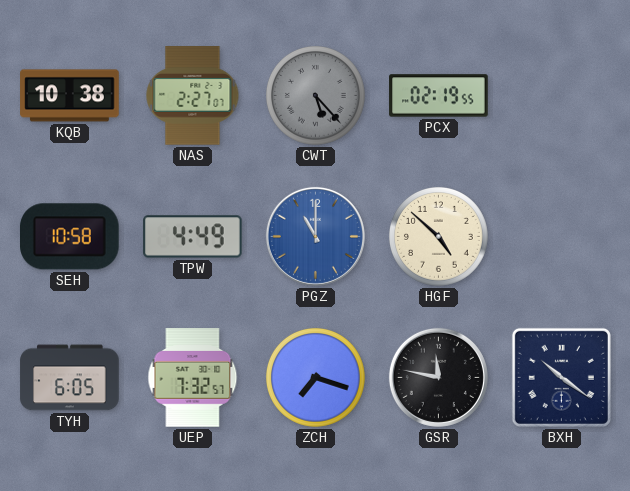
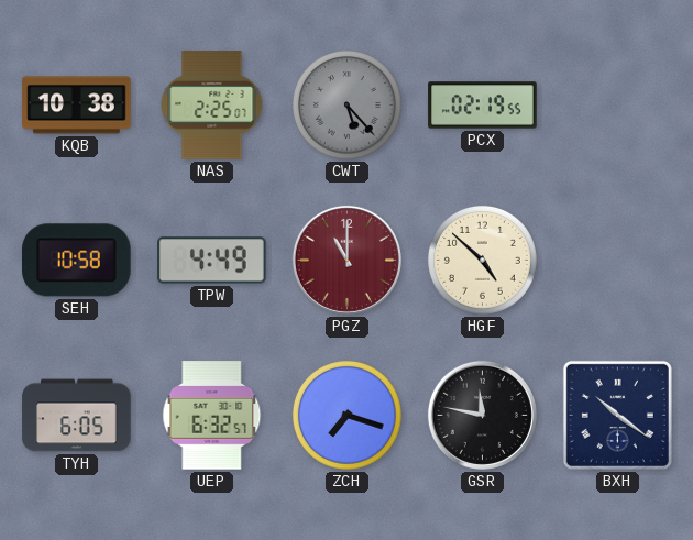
NAS: 2:27 -> 2:25
PGZ dial: blue -> burgundy
UEP: 7:32 -> 6:32
